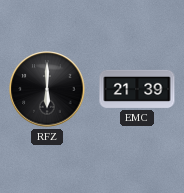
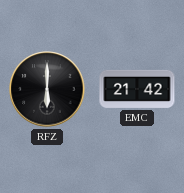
EMC: 21:39 -> 21:42
